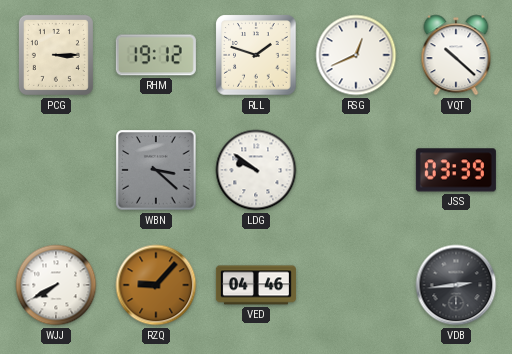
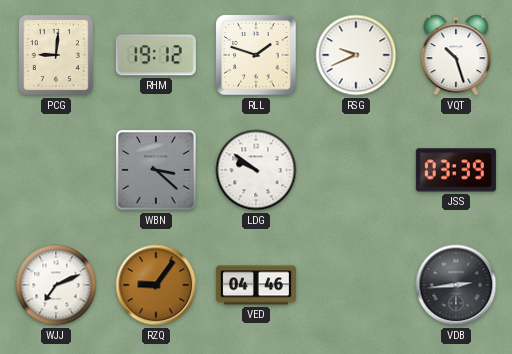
PCG: 3:15 -> 9:01
RSG: 12:41 -> 9:41
VQT: 10:22 -> 10:27
WJJ: 7:40 -> 7:11
RZQ: 9:07 -> 9:06
